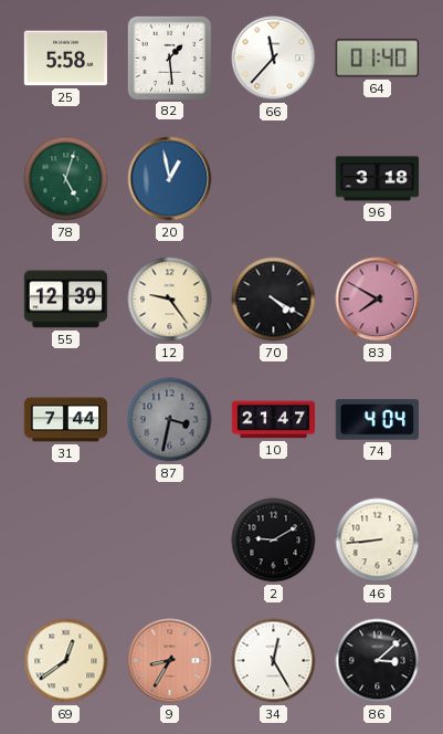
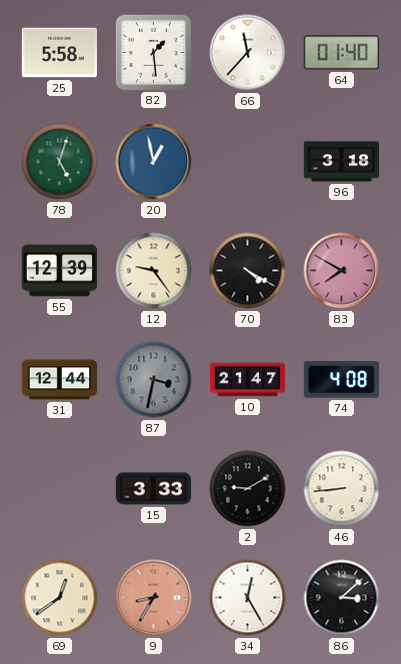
31: 7:44 -> 12:44
74: 4:04 -> 4:08
15: none -> 3:33
